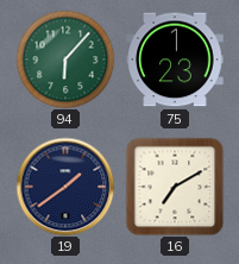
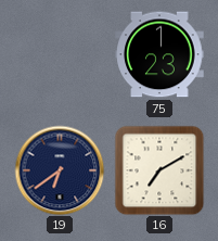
94: 6:07 -> none
19: 1:39 -> 6:39
